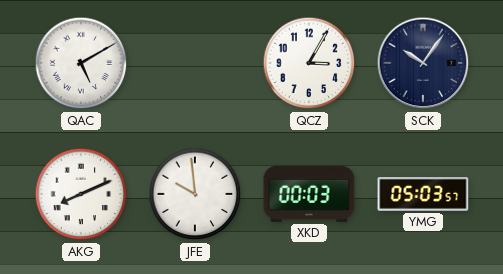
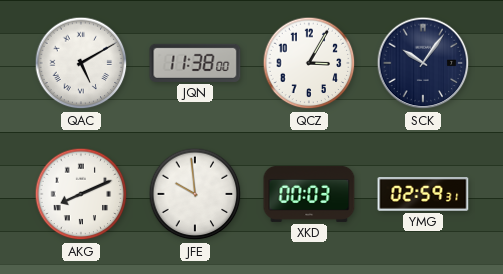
JQN: none -> 11:38
YMG: 05:03 -> 02:59
